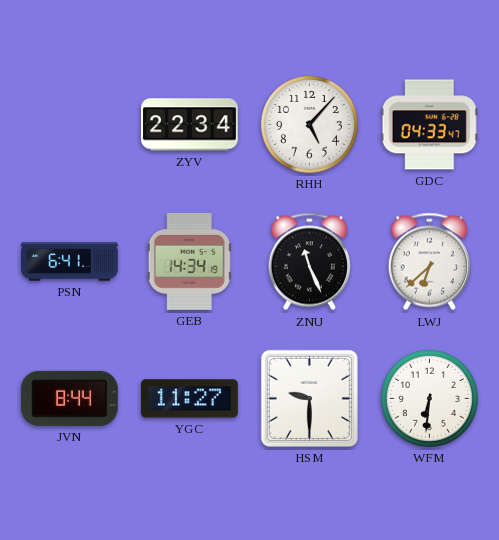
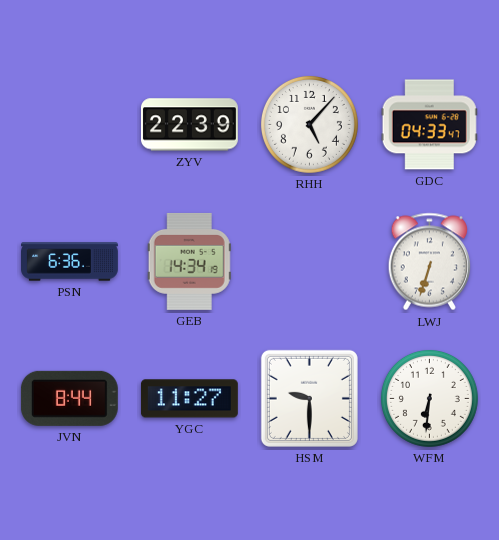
ZYV: 22:34 -> 22:39
PSN: 6:41 -> 6:36
ZNU: 11:26 -> none
LWJ: 6:38 -> 6:33
